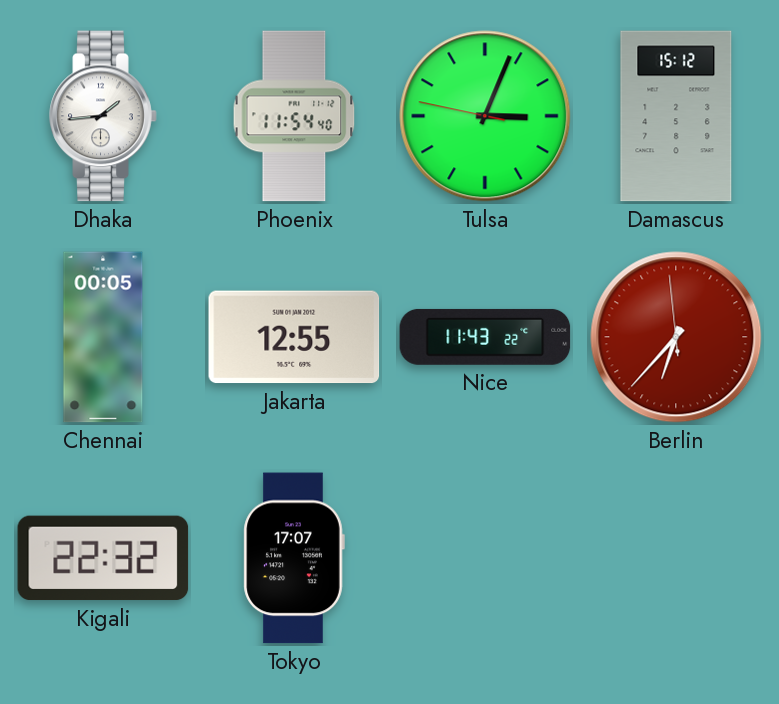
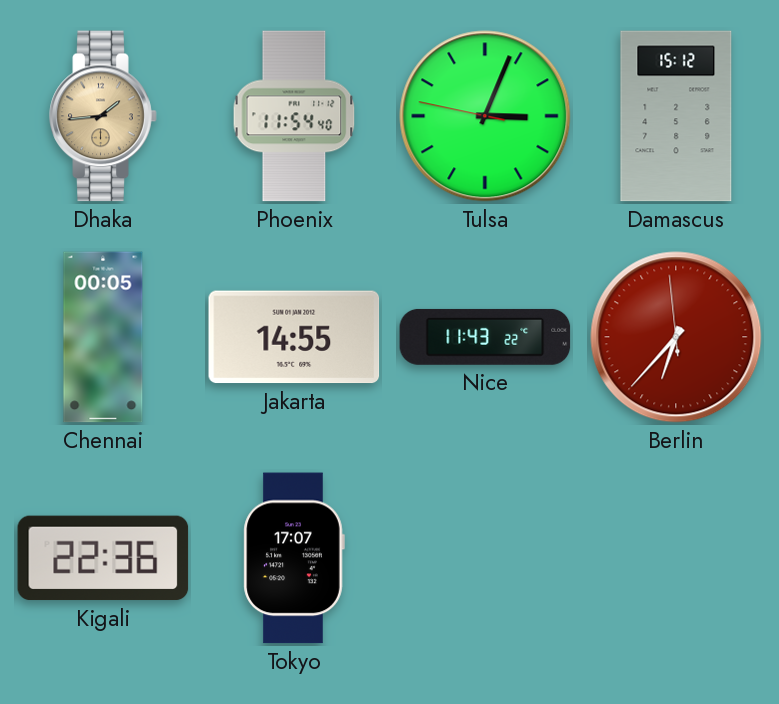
Dhaka dial: white -> champagne
Jakarta: 12:55 -> 14:55
Kigali: 22:32 -> 22:36
